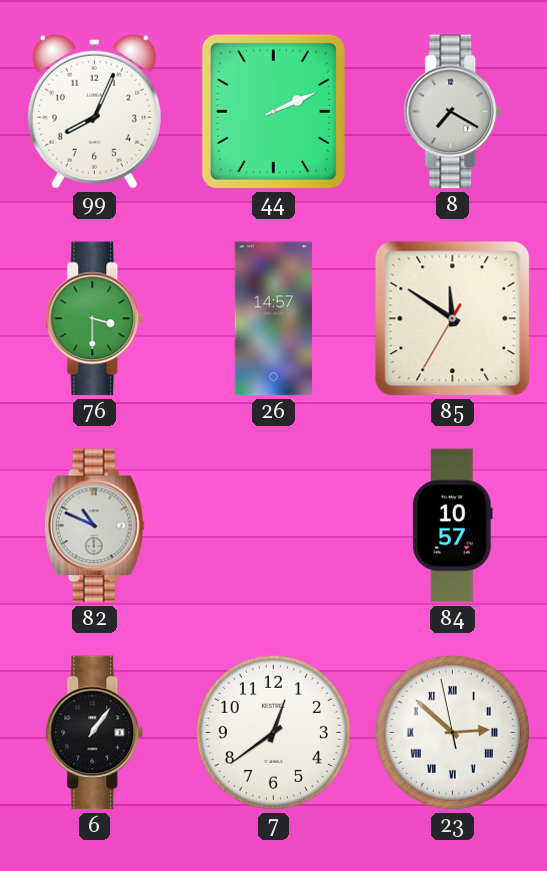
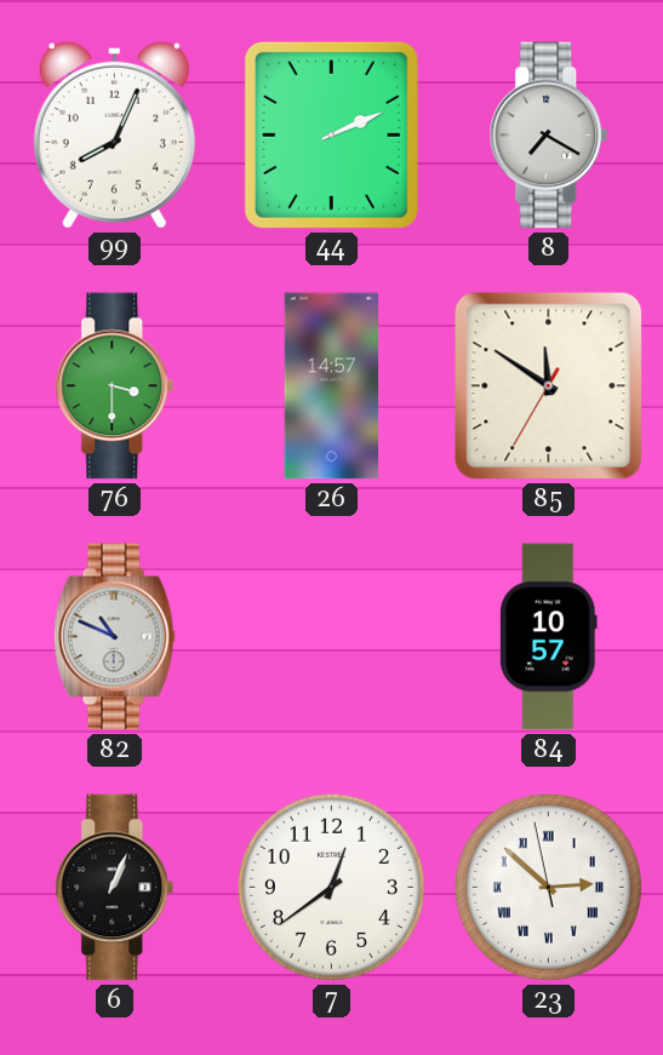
6: 1:06 -> 1:04
